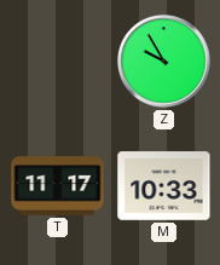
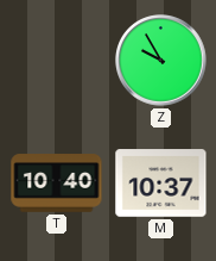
T: 11:17 -> 10:40
M: 10:33 -> 10:37
